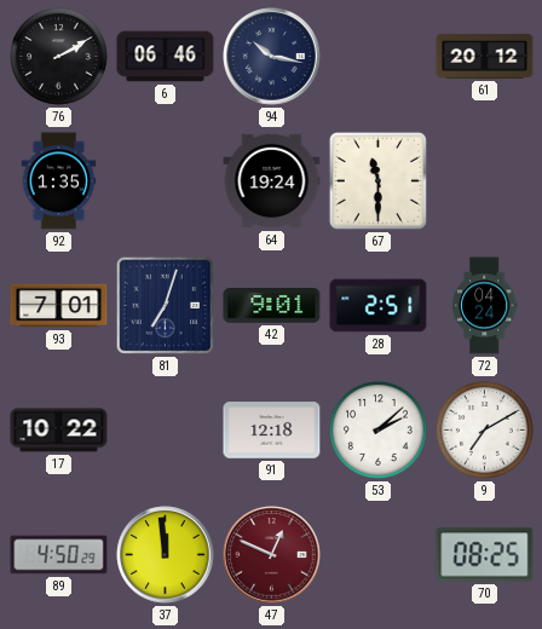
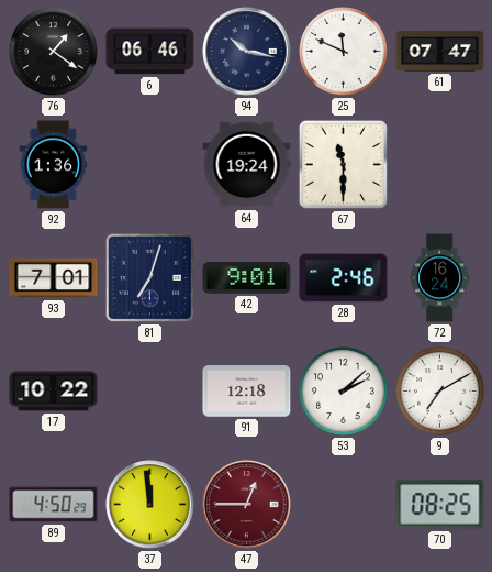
76: 2:10 -> 1:21
25: none -> 11:49
61: 20:12 -> 07:47
92: 1:35 -> 1:36
28: 2:51 -> 2:46
72: 04:24 -> 16:24
47: 12:49 -> 12:45
